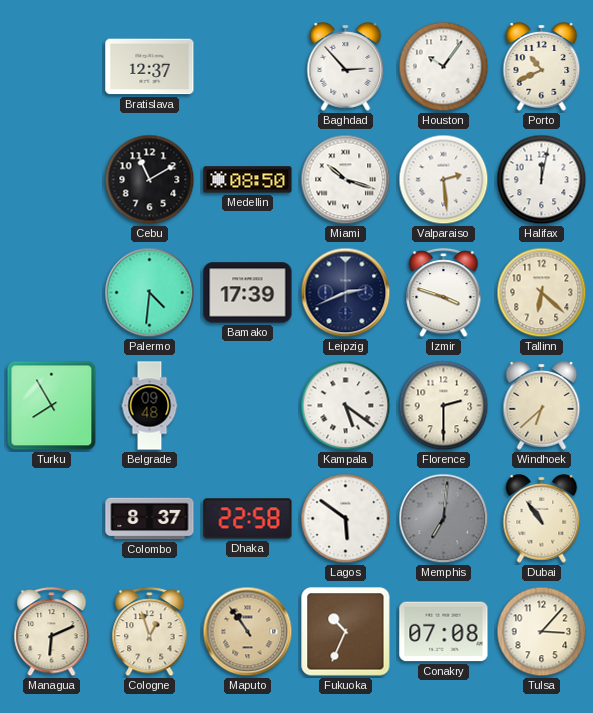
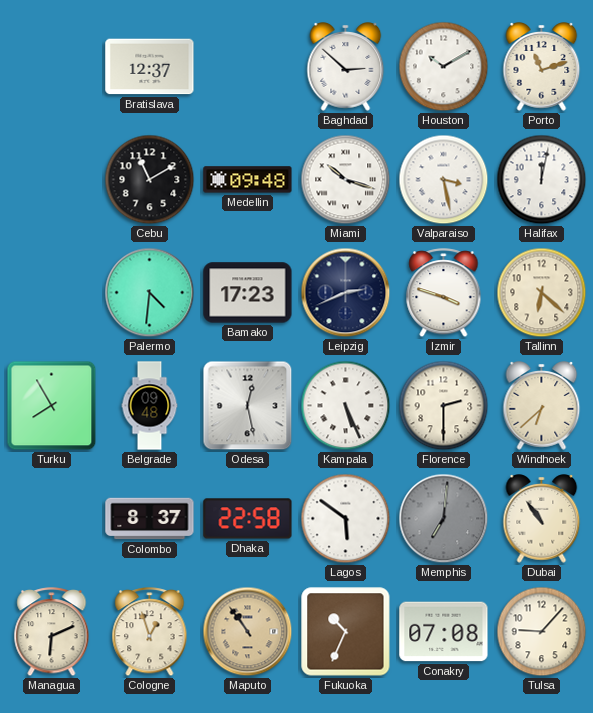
Baghdad: 2:53 -> 2:52
Houston: 10:06 -> 10:10
Porto: 10:41 -> 11:12
Medellin: 08:50 -> 09:48
Valparaiso: 2:29 -> 3:28
Bamako: 17:39 -> 17:23
Odesa: none -> 12:28
Kampala: 5:21 -> 5:26
Tulsa: 3:07 -> 9:07
